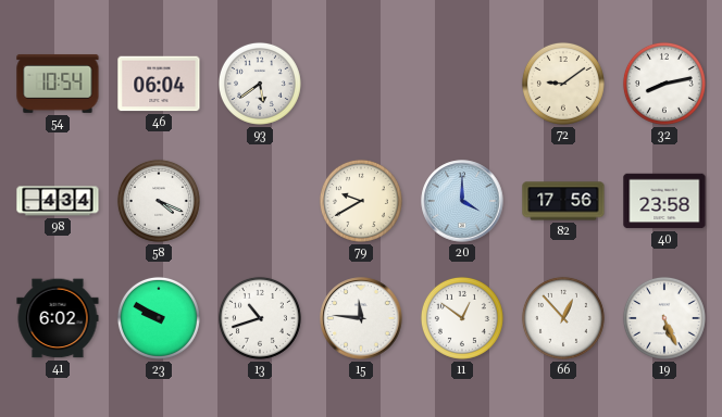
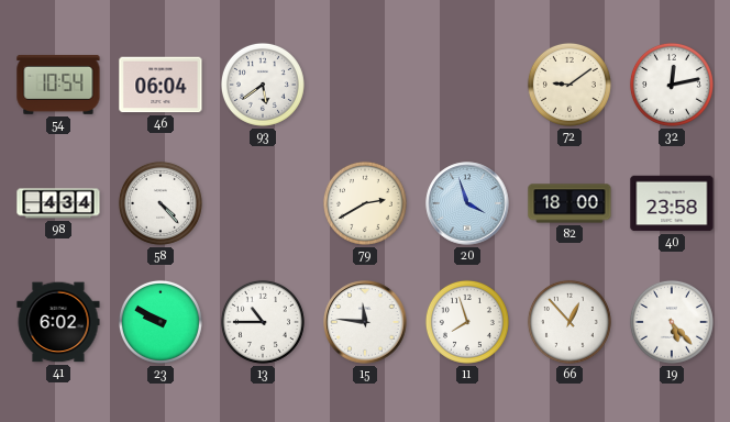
32: 8:13 -> 12:13
58: 4:19 -> 4:23
79: 9:40 -> 2:40
20: 4:00 -> 3:57
82: 17:56 -> 18:00
13: 10:42 -> 10:45
11: 12:51 -> 7:57
19: 5:26 -> 5:23
